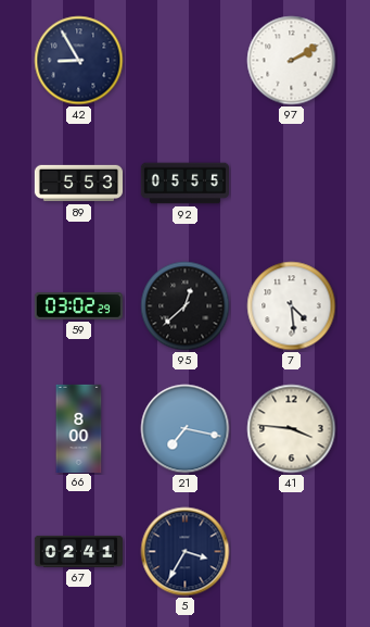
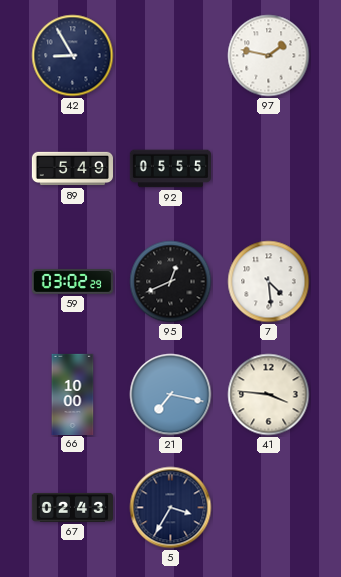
97: 2:10 -> 1:47
89: 5:53 -> 5:49
95: 12:38 -> 12:41
66: 8:00 -> 10:00
67: 02:41 -> 02:43
